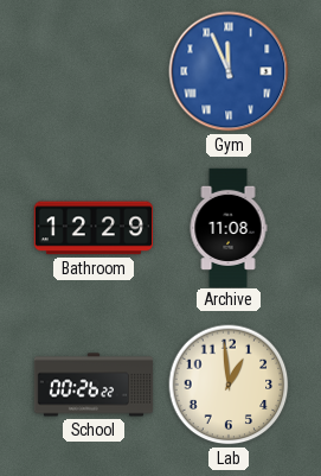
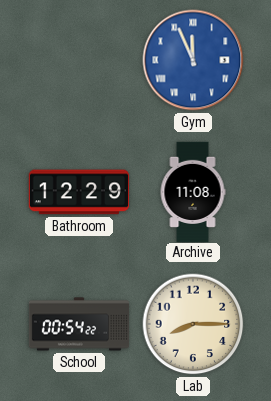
School: 00:26 -> 00:54
Lab: 12:59 -> 8:15
